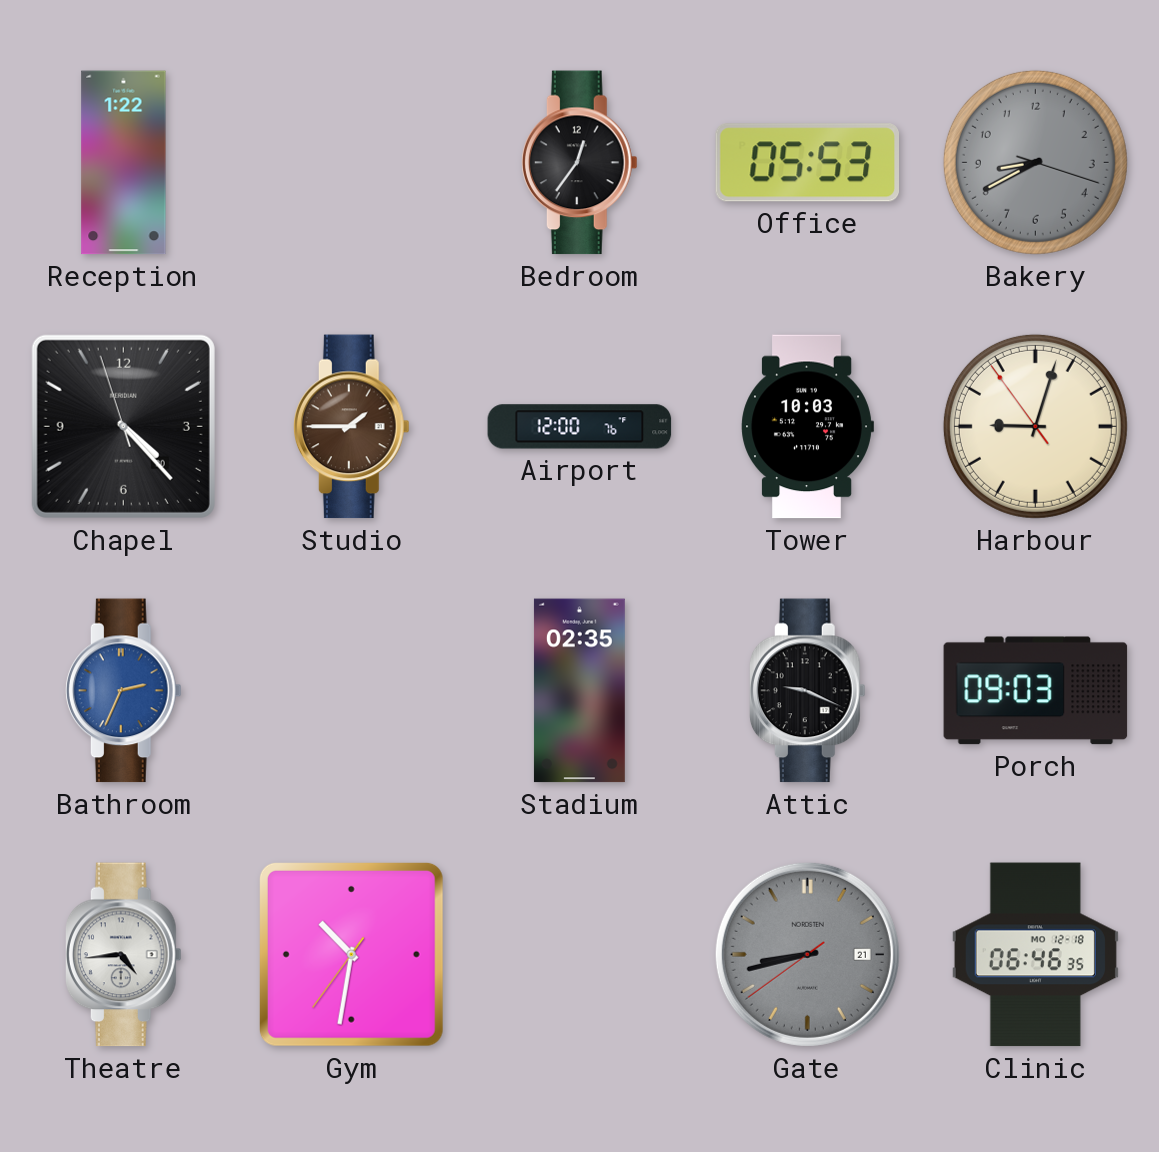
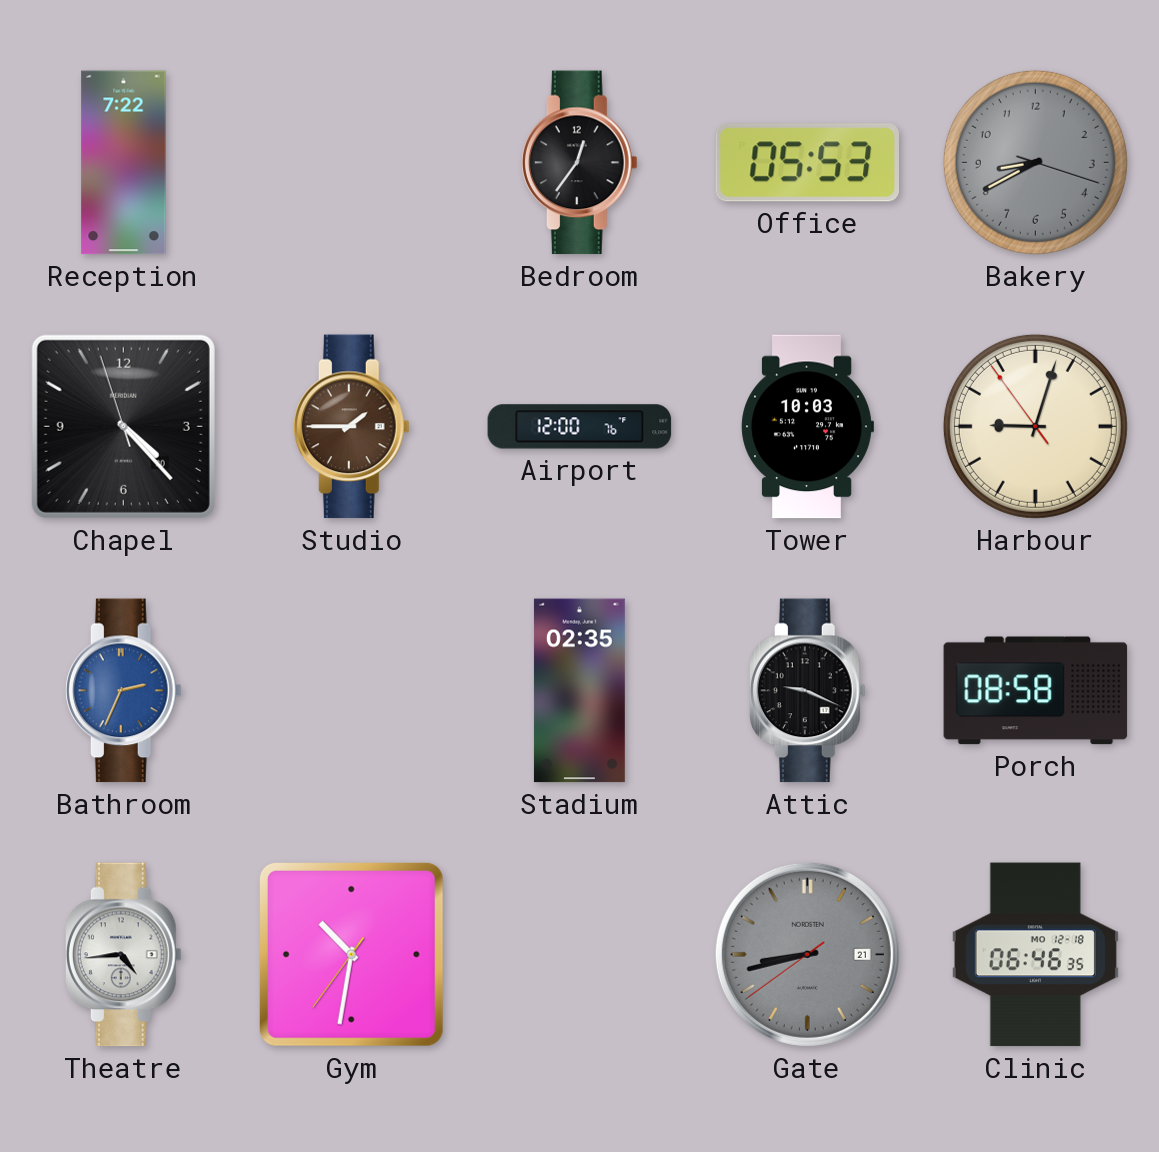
Reception: 1:22 -> 7:22
Porch: 09:03 -> 08:58
